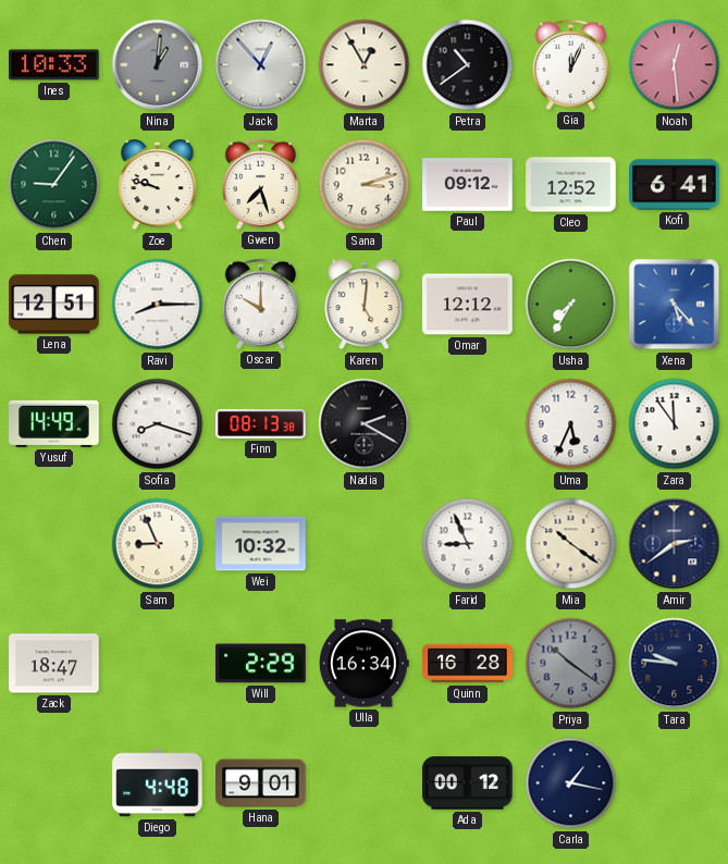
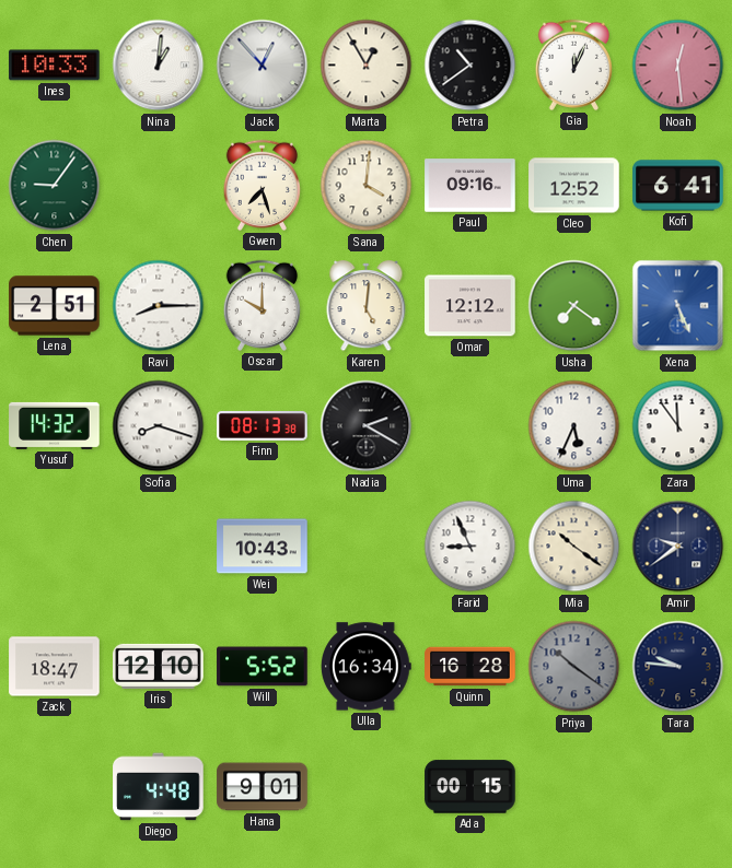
Nina dial: grey -> white
Zoe: 9:48 -> none
Sana: 3:12 -> 4:01
Paul: 09:12 -> 09:16
Lena: 12:51 -> 2:51
Usha: 7:35 -> 7:21
Xena: 5:23 -> 5:26
Yusuf: 14:49 -> 14:32
Sam: 8:56 -> none
Wei: 10:32 -> 10:43
Amir: 2:39 -> 9:39
Iris: none -> 12:10
Will: 2:29 -> 5:52
Ada: 00:12 -> 00:15
Carla: 1:17 -> none
